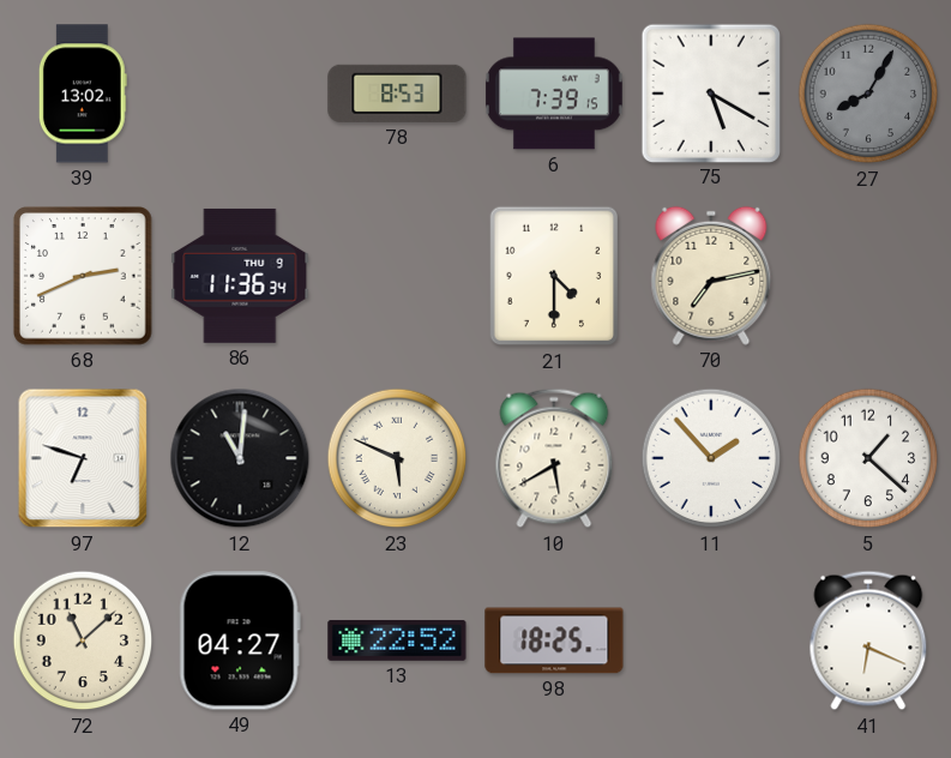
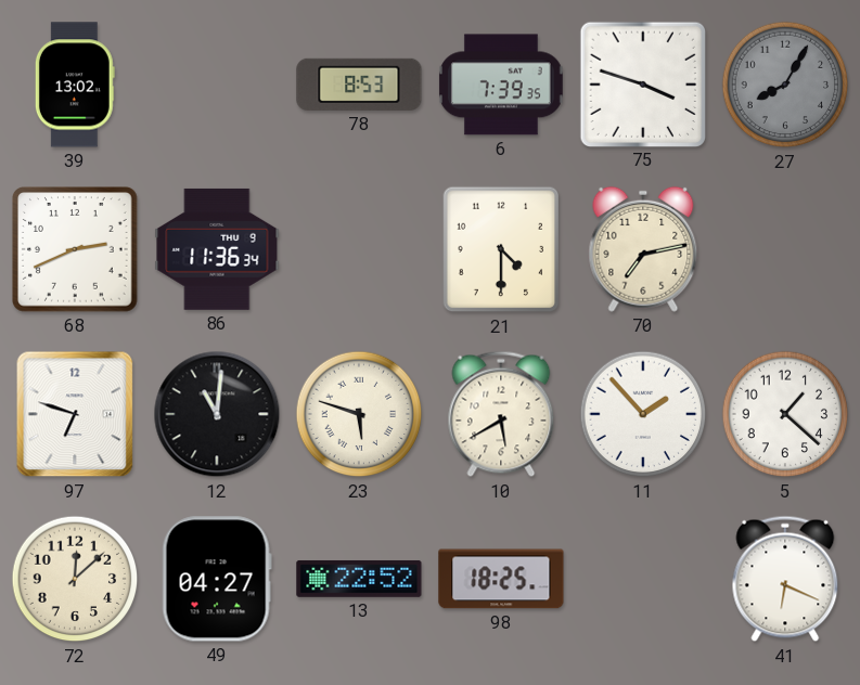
6: 7:39:15 -> 7:39:35
75: 5:20 -> 3:48
23: 5:49 -> 5:48
72: 11:08 -> 12:08
